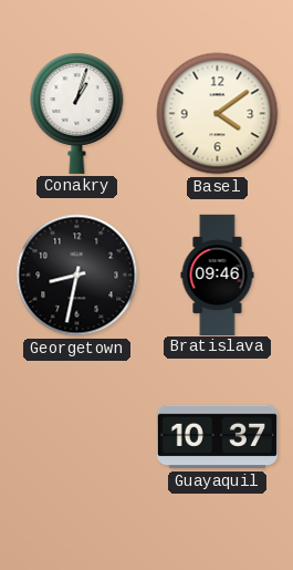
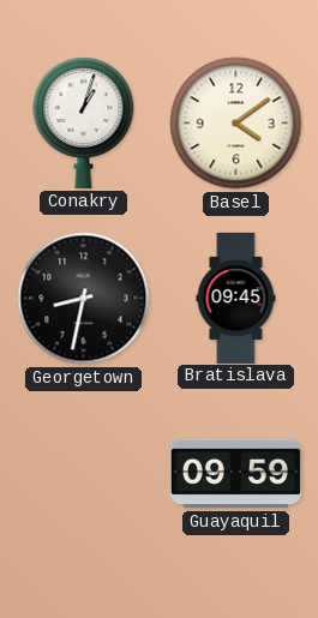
Bratislava: 09:46 -> 09:45
Guayaquil: 10:37 -> 09:59
